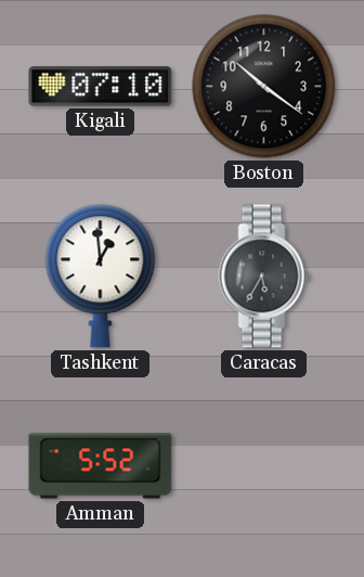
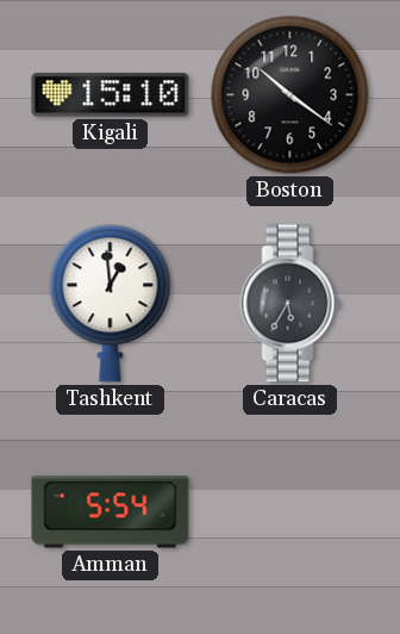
Kigali: 07:10 -> 15:10
Amman: 5:52 -> 5:54
